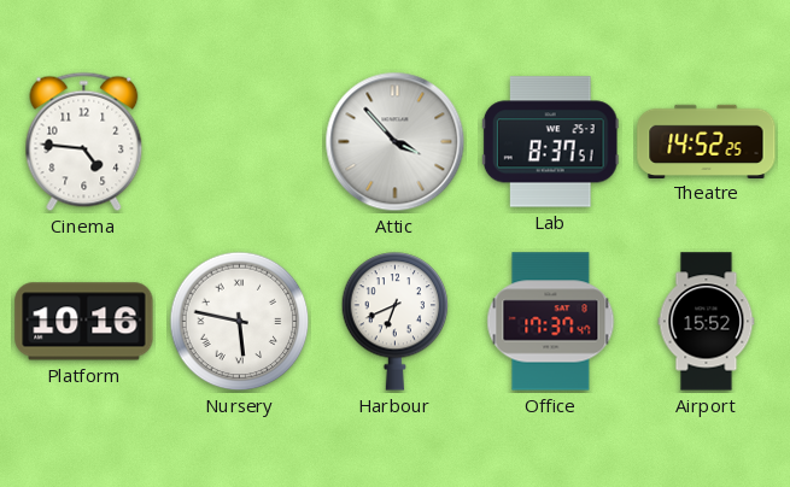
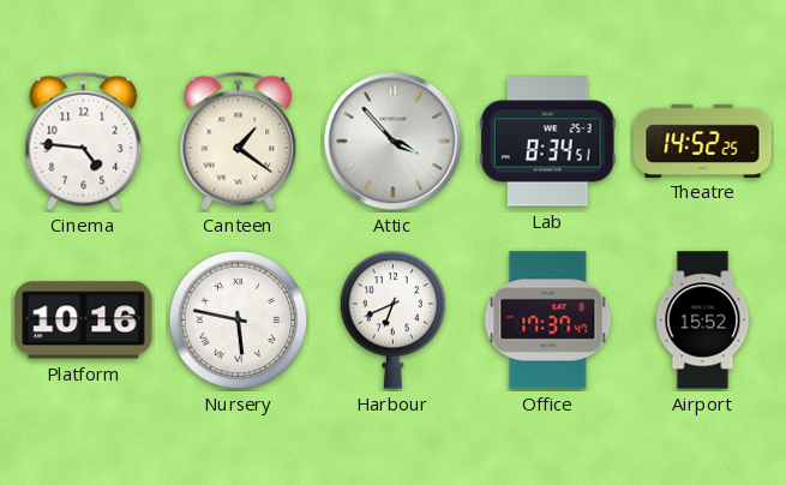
Canteen: none -> 1:21
Lab: 8:37 -> 8:34
